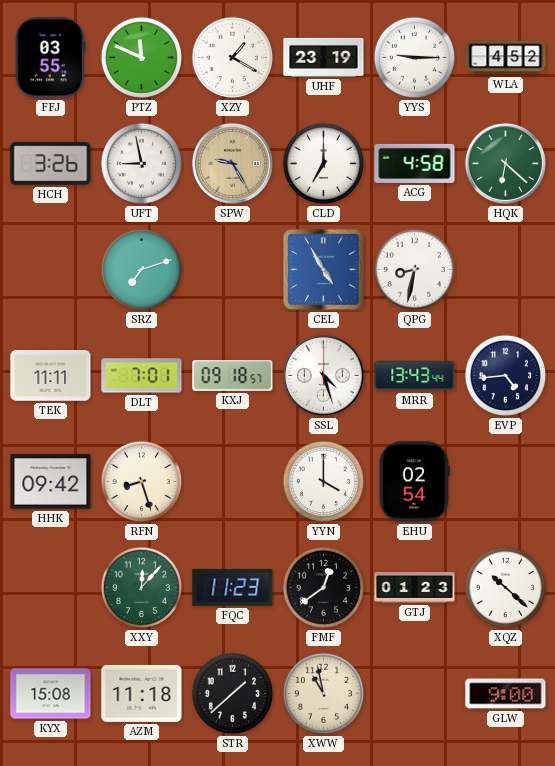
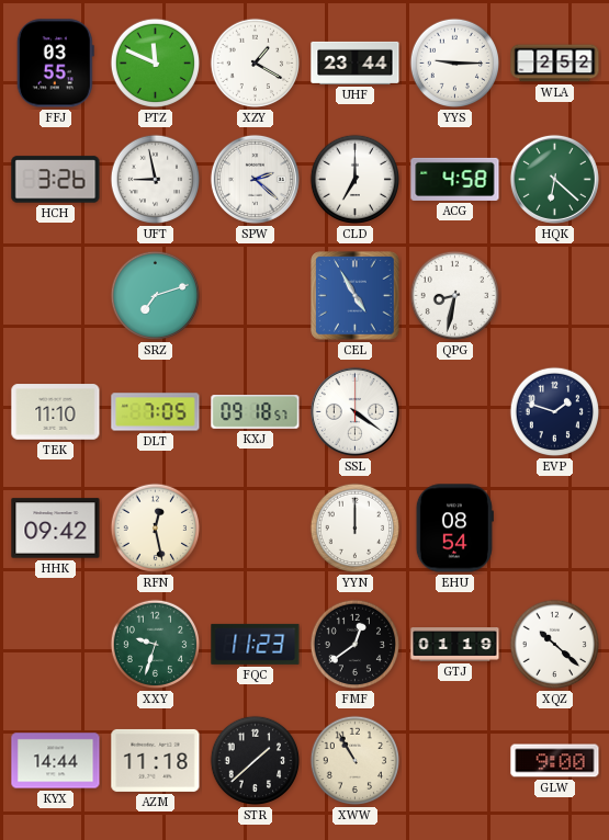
UHF: 23:19 -> 23:44
WLA: 4:52 -> 2:52
SPW: 9:25 -> 2:22
SPW dial: champagne -> white
TEK: 11:11 -> 11:10
DLT: 7:01 -> 7:05
SSL: 4:27 -> 4:21
MRR: 13:43 -> none
EVP: 4:44 -> 1:48
RFN: 8:27 -> 12:28
YYN: 4:00 -> 12:00
EHU: 02:54 -> 08:54
XXY: 12:07 -> 9:33
GTJ: 01:23 -> 01:19
KYX: 15:08 -> 14:44
XWW: 10:58 -> 10:55
